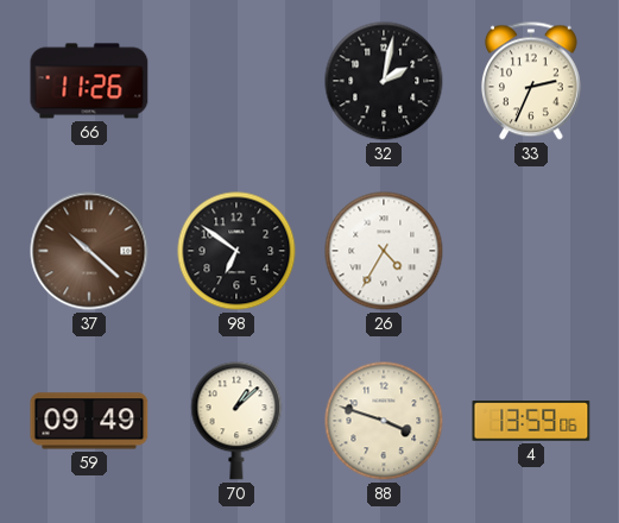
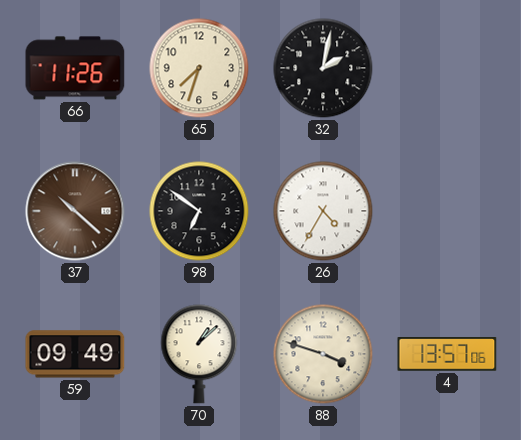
65: none -> 7:33
33: 2:34 -> none
4: 13:59 -> 13:57
